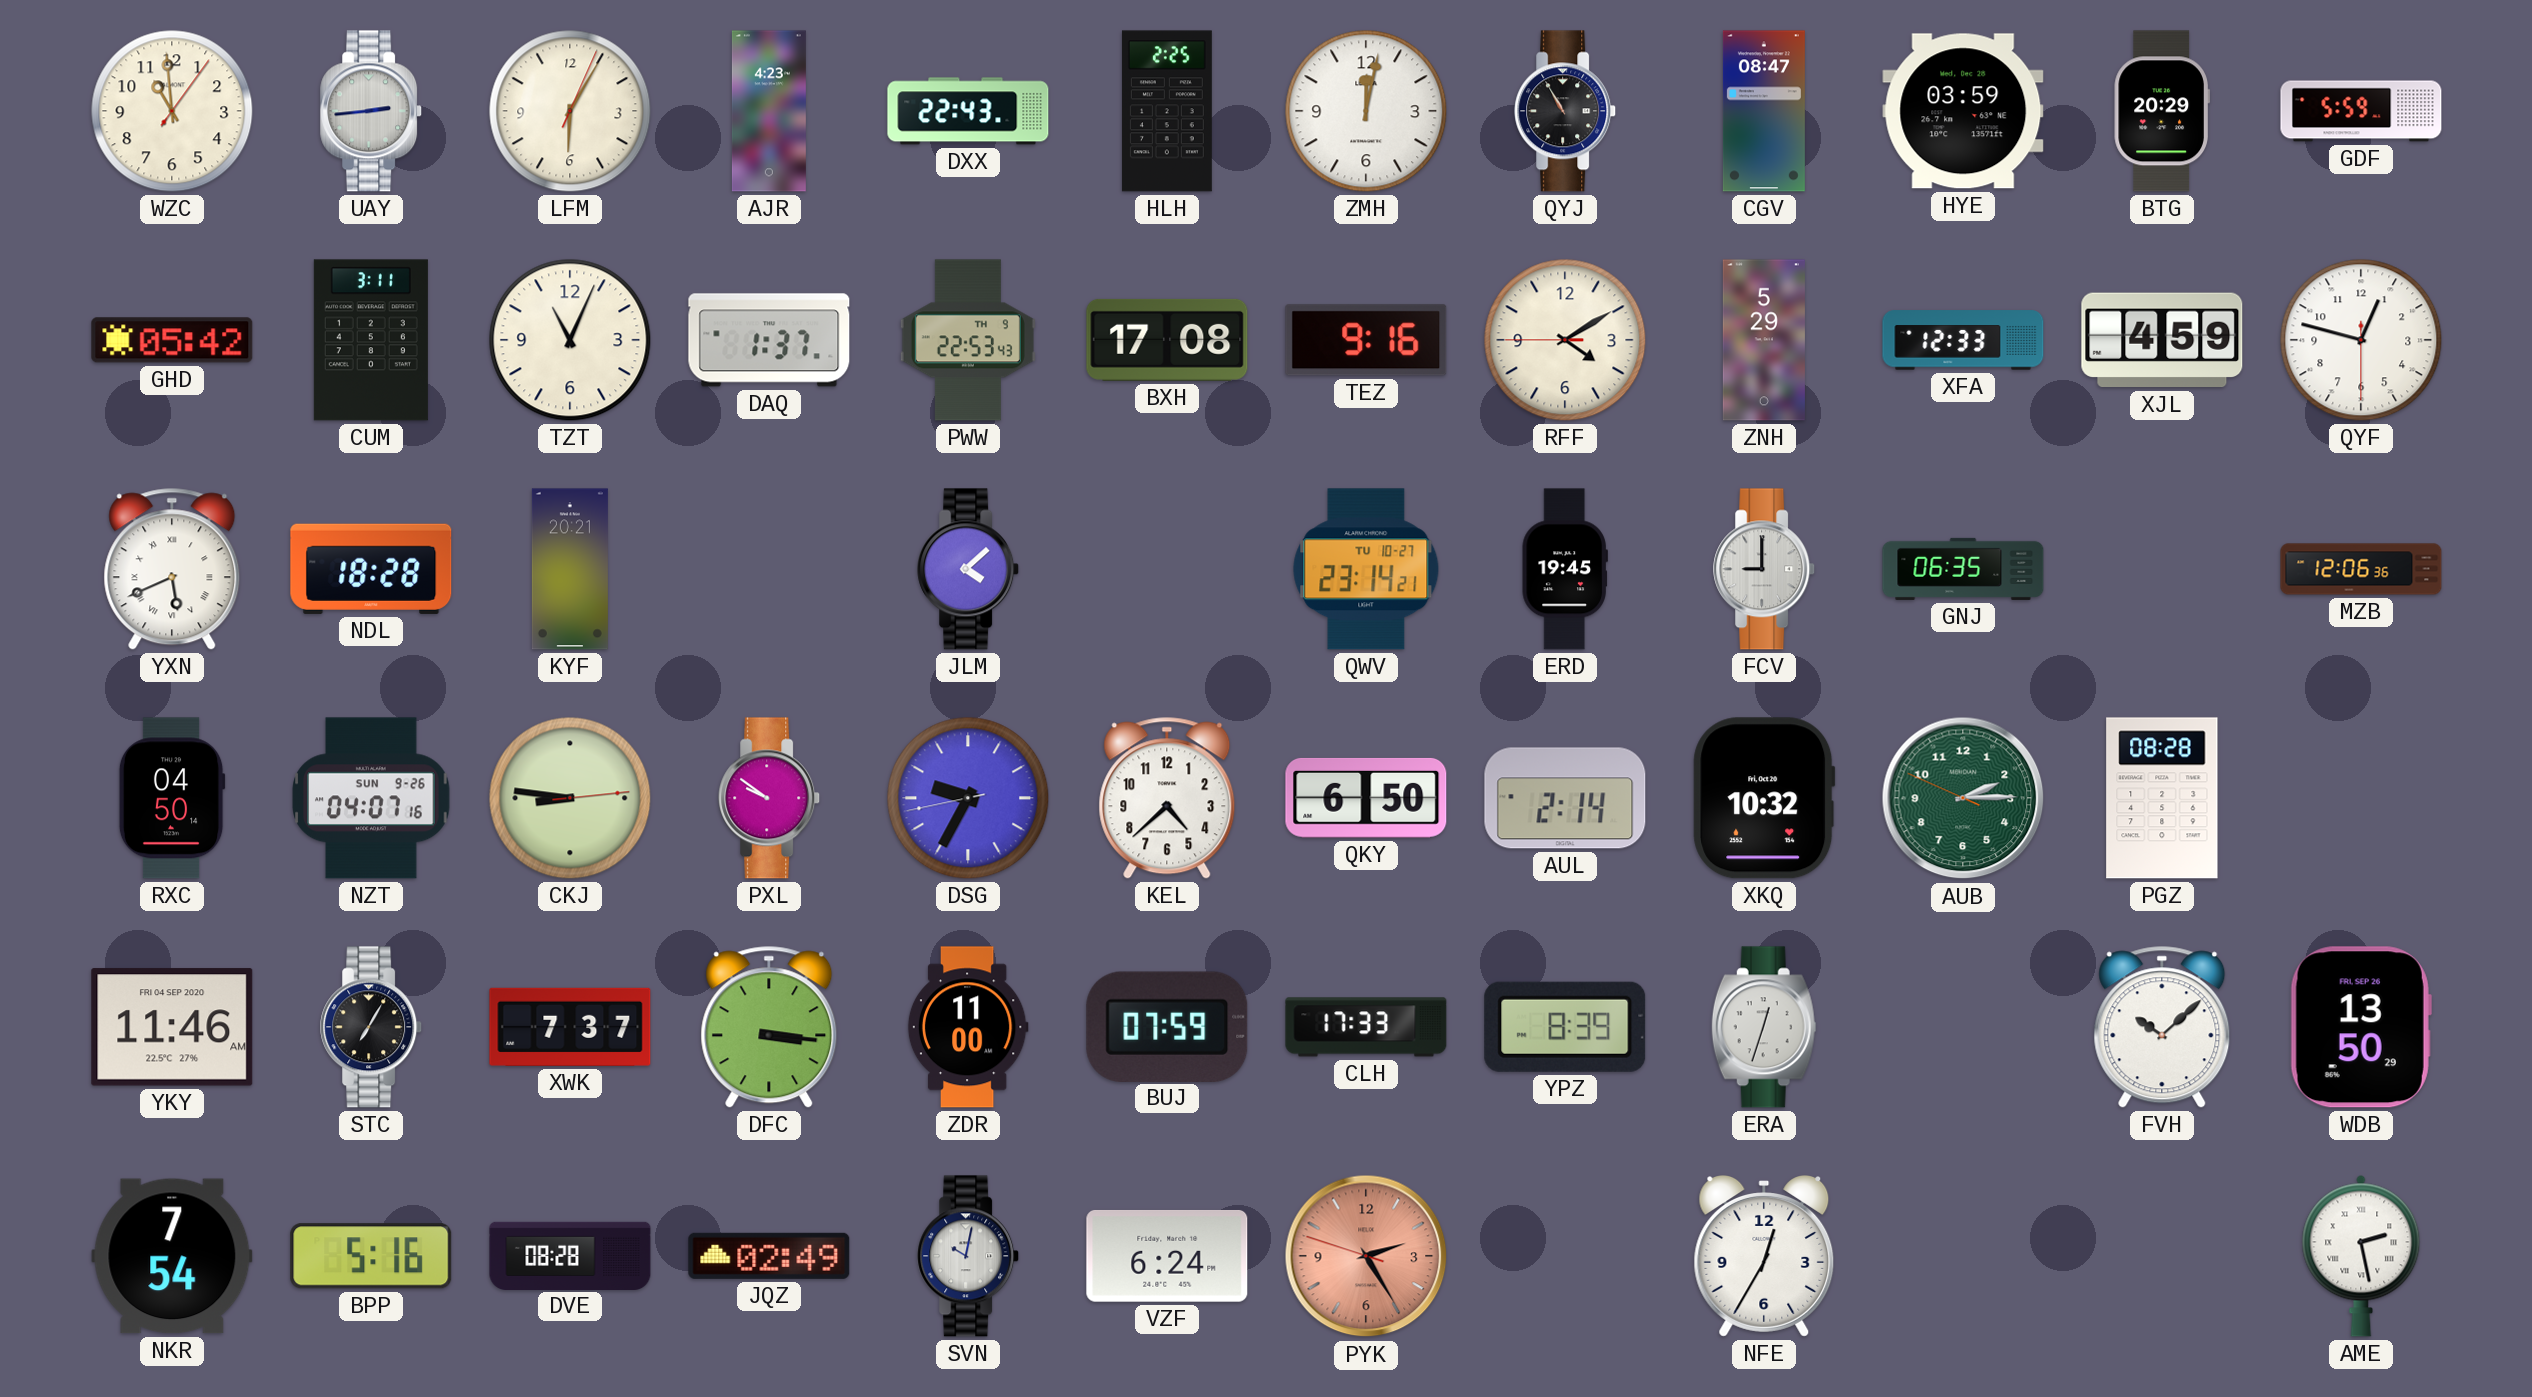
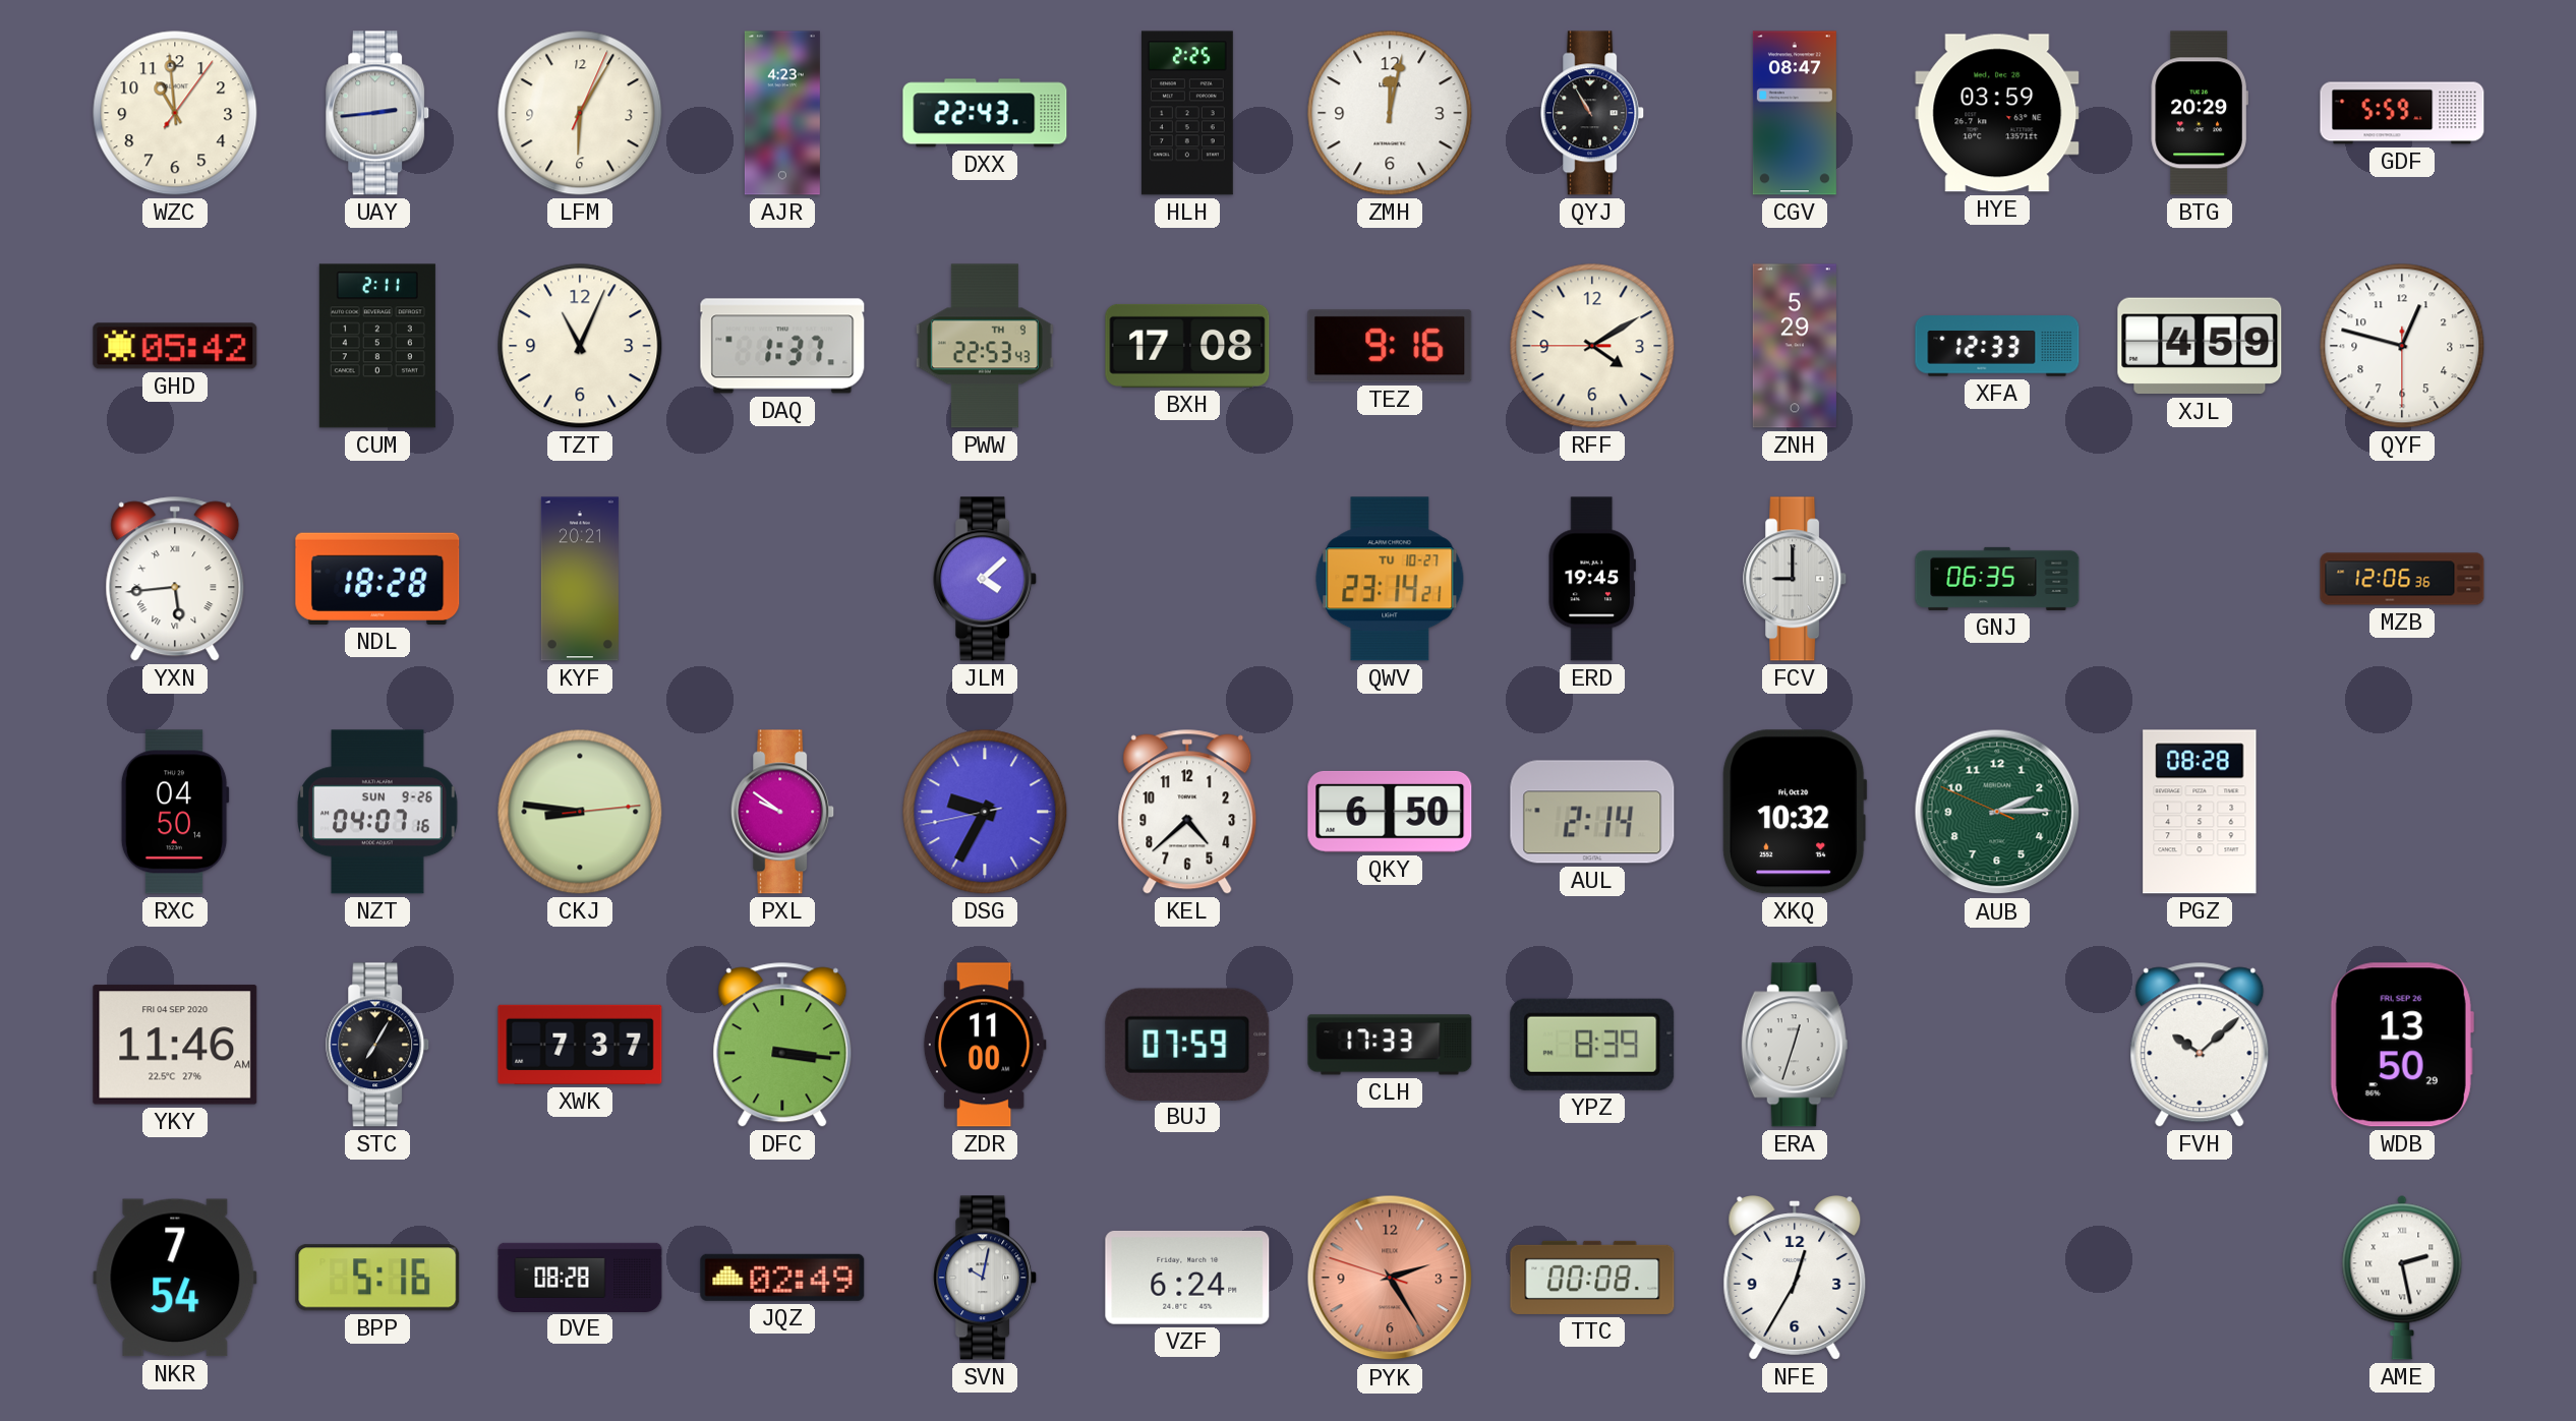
CUM: 3:11 -> 2:11
YXN: 5:41 -> 5:44
TTC: none -> 00:08
